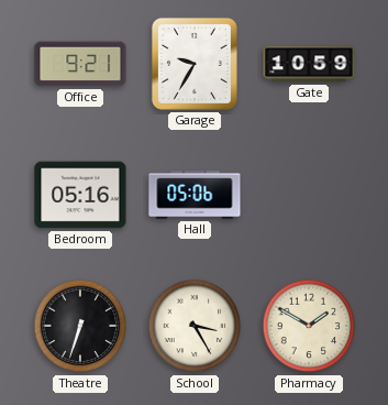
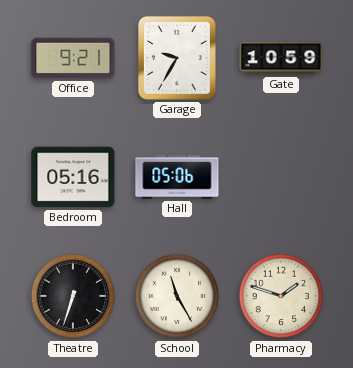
School: 3:25 -> 11:25
Pharmacy: 1:50 -> 1:48
